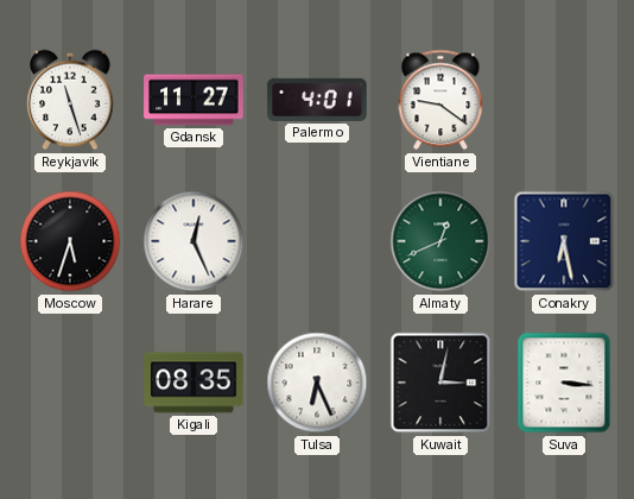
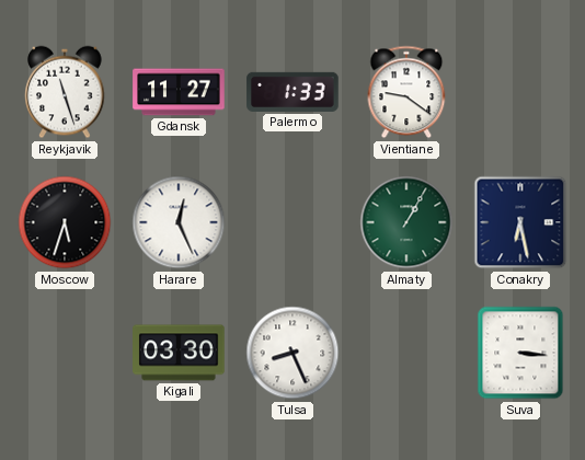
Palermo: 4:01 -> 1:33
Almaty: 12:41 -> 1:05
Kigali: 08:35 -> 03:30
Tulsa: 6:26 -> 8:26
Kuwait: 3:02 -> none
